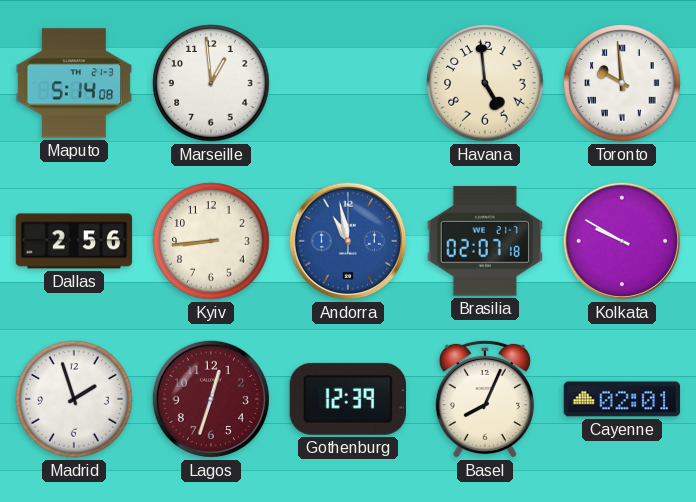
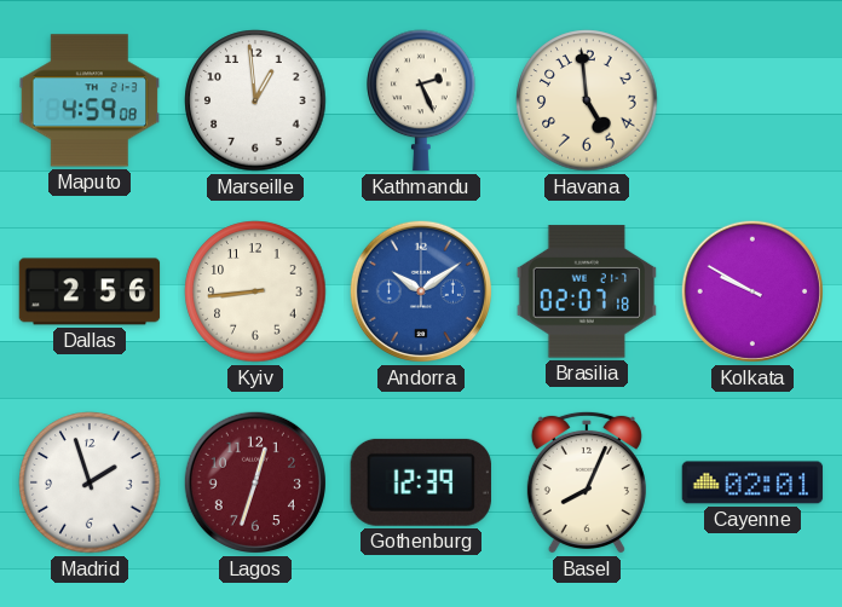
Maputo: 5:14 -> 4:59
Kathmandu: none -> 2:26
Toronto: 9:59 -> none
Andorra: 10:58 -> 10:09
